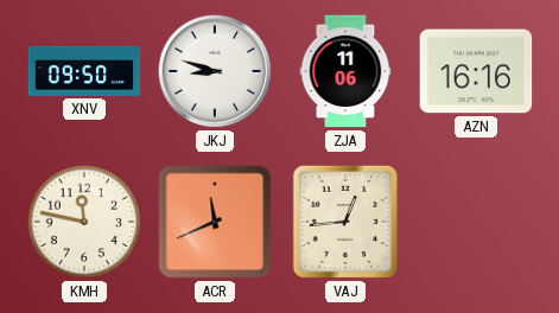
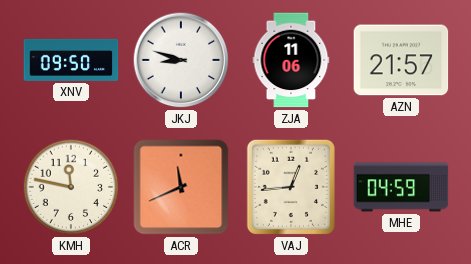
AZN: 16:16 -> 21:57
MHE: none -> 04:59
